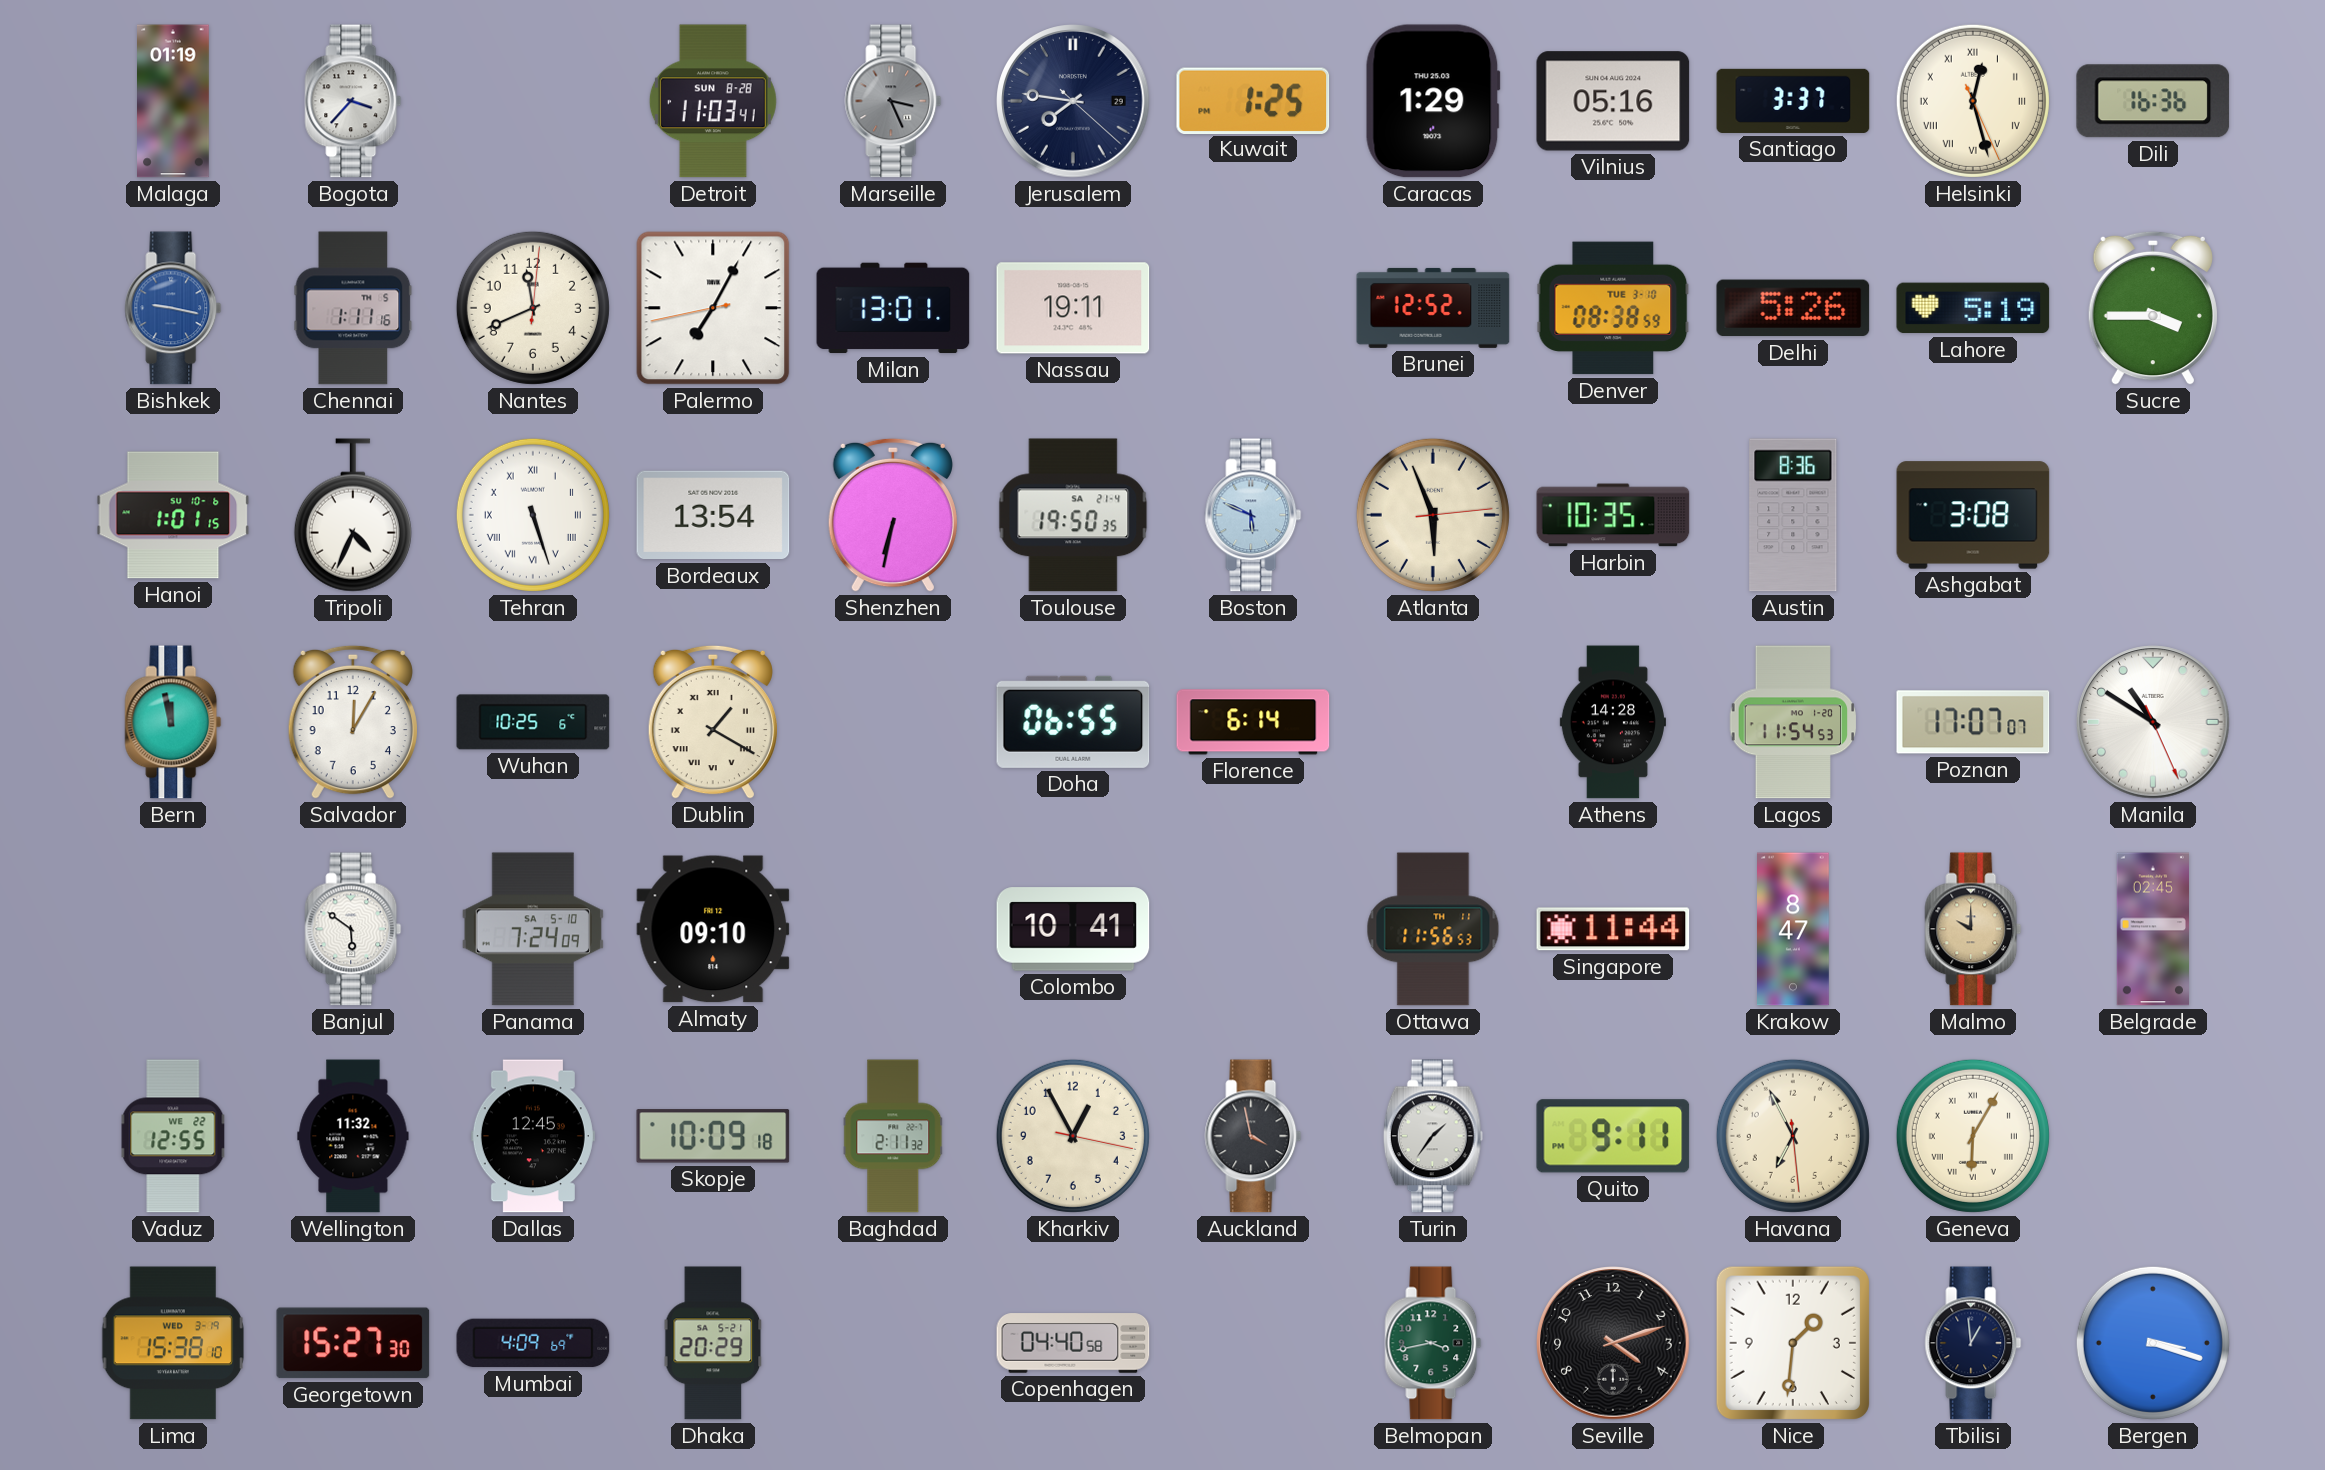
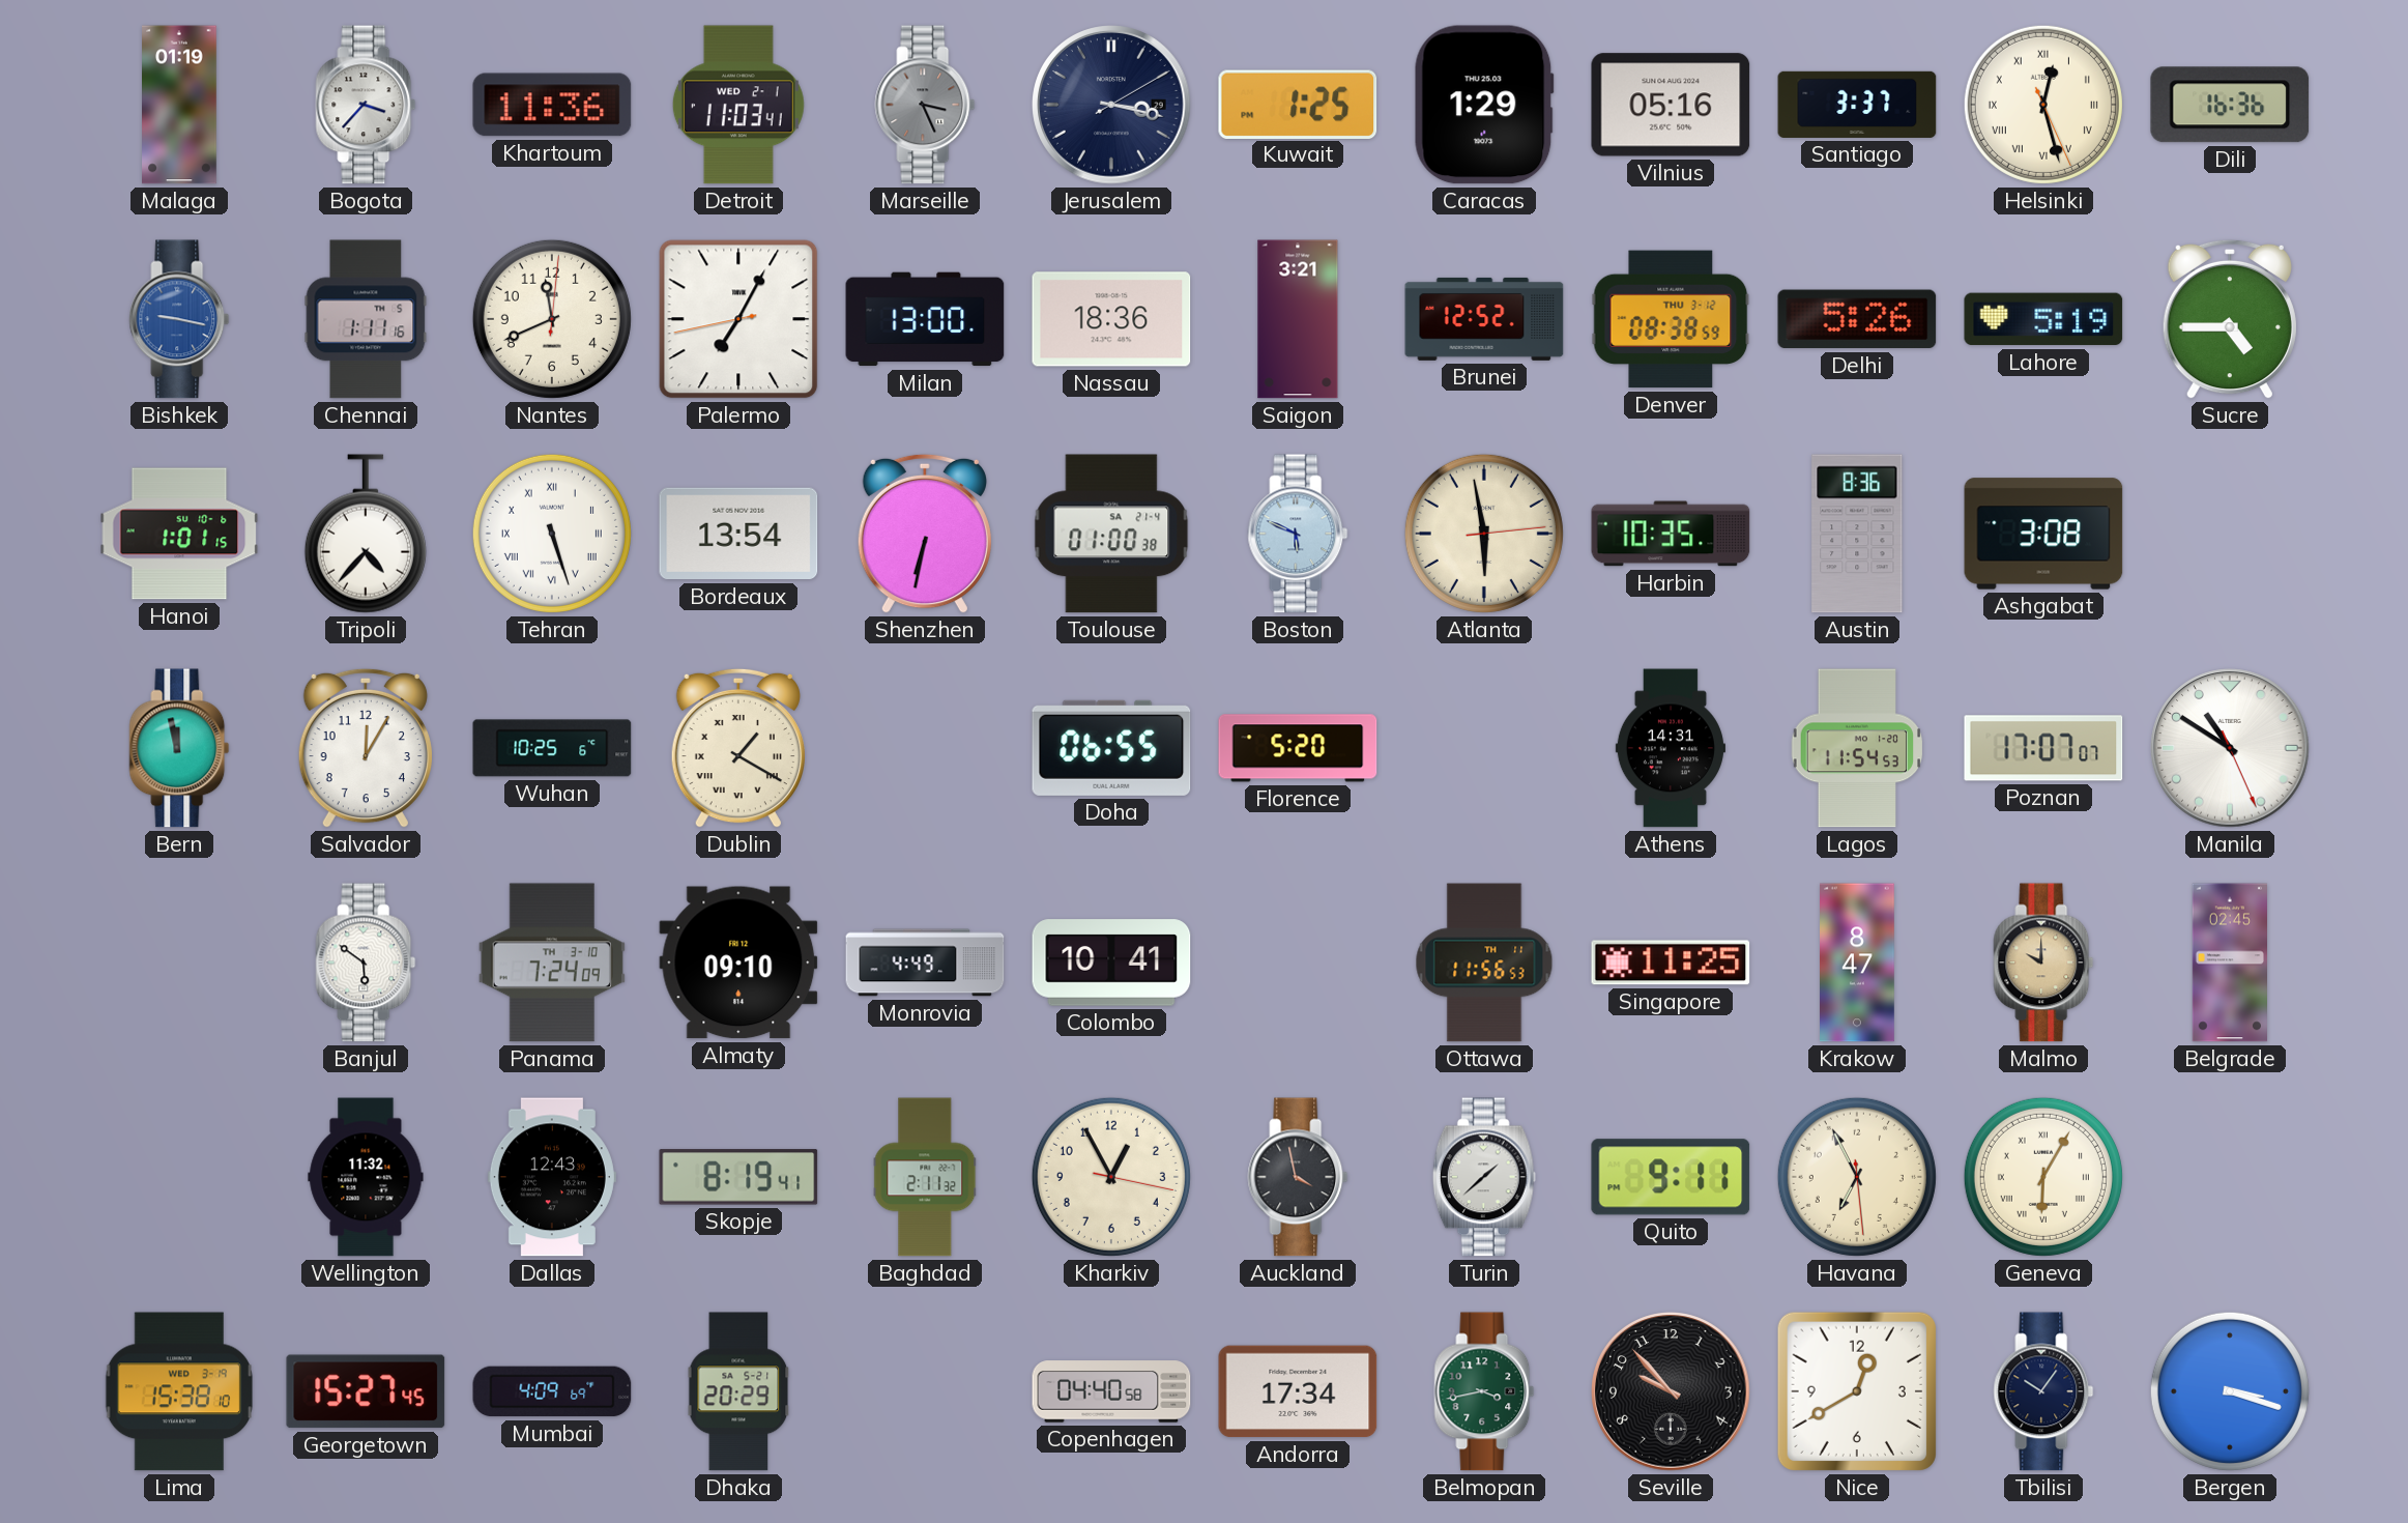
Khartoum: none -> 11:36
Detroit date: SUN 8-28 -> WED 2-1
Jerusalem: 7:46 -> 3:17
Milan: 13:01 -> 13:00
Nassau: 19:11 -> 18:36
Saigon: none -> 3:21
Denver date: TUE 3-10 -> THU 3-12
Sucre: 3:45 -> 4:45
Tripoli: 4:34 -> 4:37
Toulouse: 19:50 -> 01:00
Atlanta: 5:56 -> 5:58
Florence: 6:14 -> 5:20
Athens: 14:28 -> 14:31
Panama date: SA 5-10 -> TH 3-10
Monrovia: none -> 4:49
Singapore: 11:44 -> 11:25
Vaduz: 12:55 -> none
Dallas: 12:45 -> 12:43
Skopje: 10:09 -> 8:19
Turin: 1:36 -> 1:38
Georgetown: 15:27:30 -> 15:27:45
Andorra: none -> 17:34
Seville: 4:12 -> 9:53
Nice: 1:31 -> 12:40
Tbilisi: 12:59 -> 10:06
